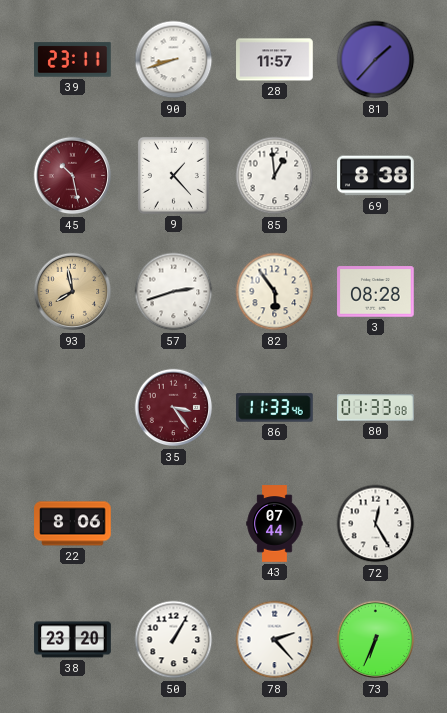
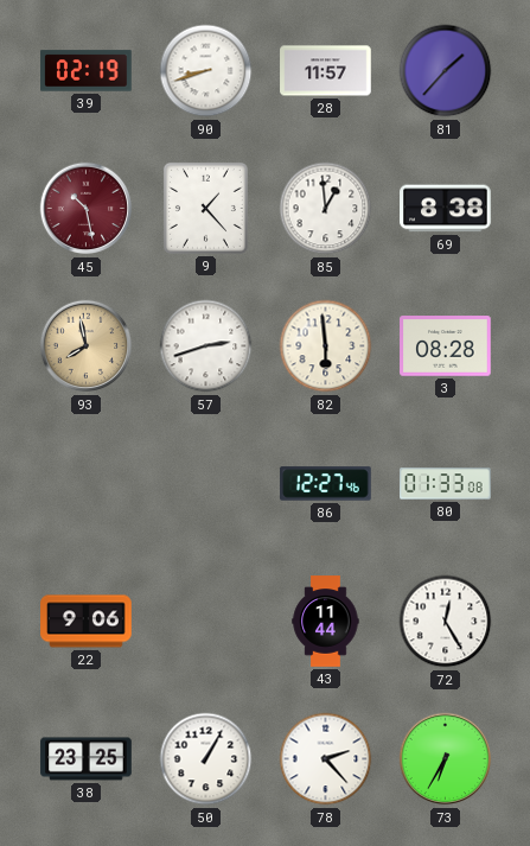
39: 23:11 -> 02:19
82: 5:54 -> 5:59
35: 3:24 -> none
86: 11:33 -> 12:27
22: 8:06 -> 9:06
43: 07:44 -> 11:44
38: 23:20 -> 23:25
73: 6:34 -> 6:35
